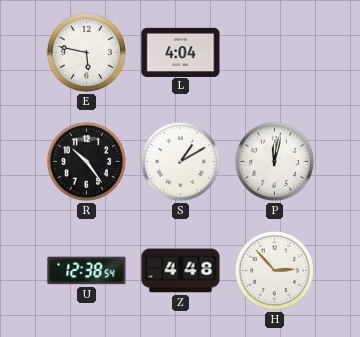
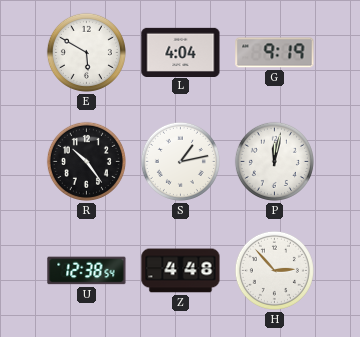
E: 5:47 -> 5:50
G: none -> 9:19
S: 1:10 -> 1:13
